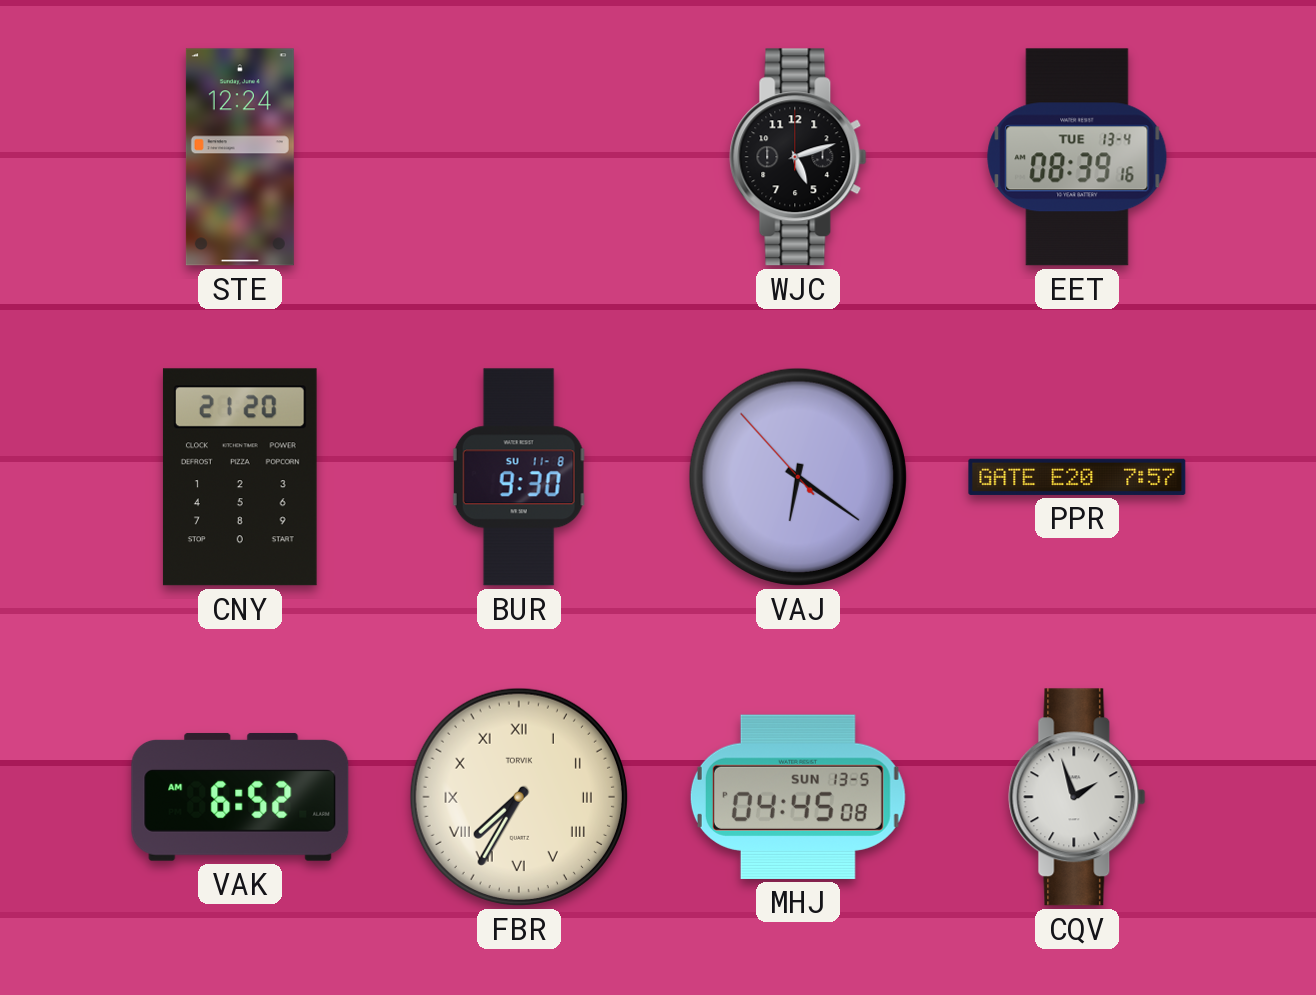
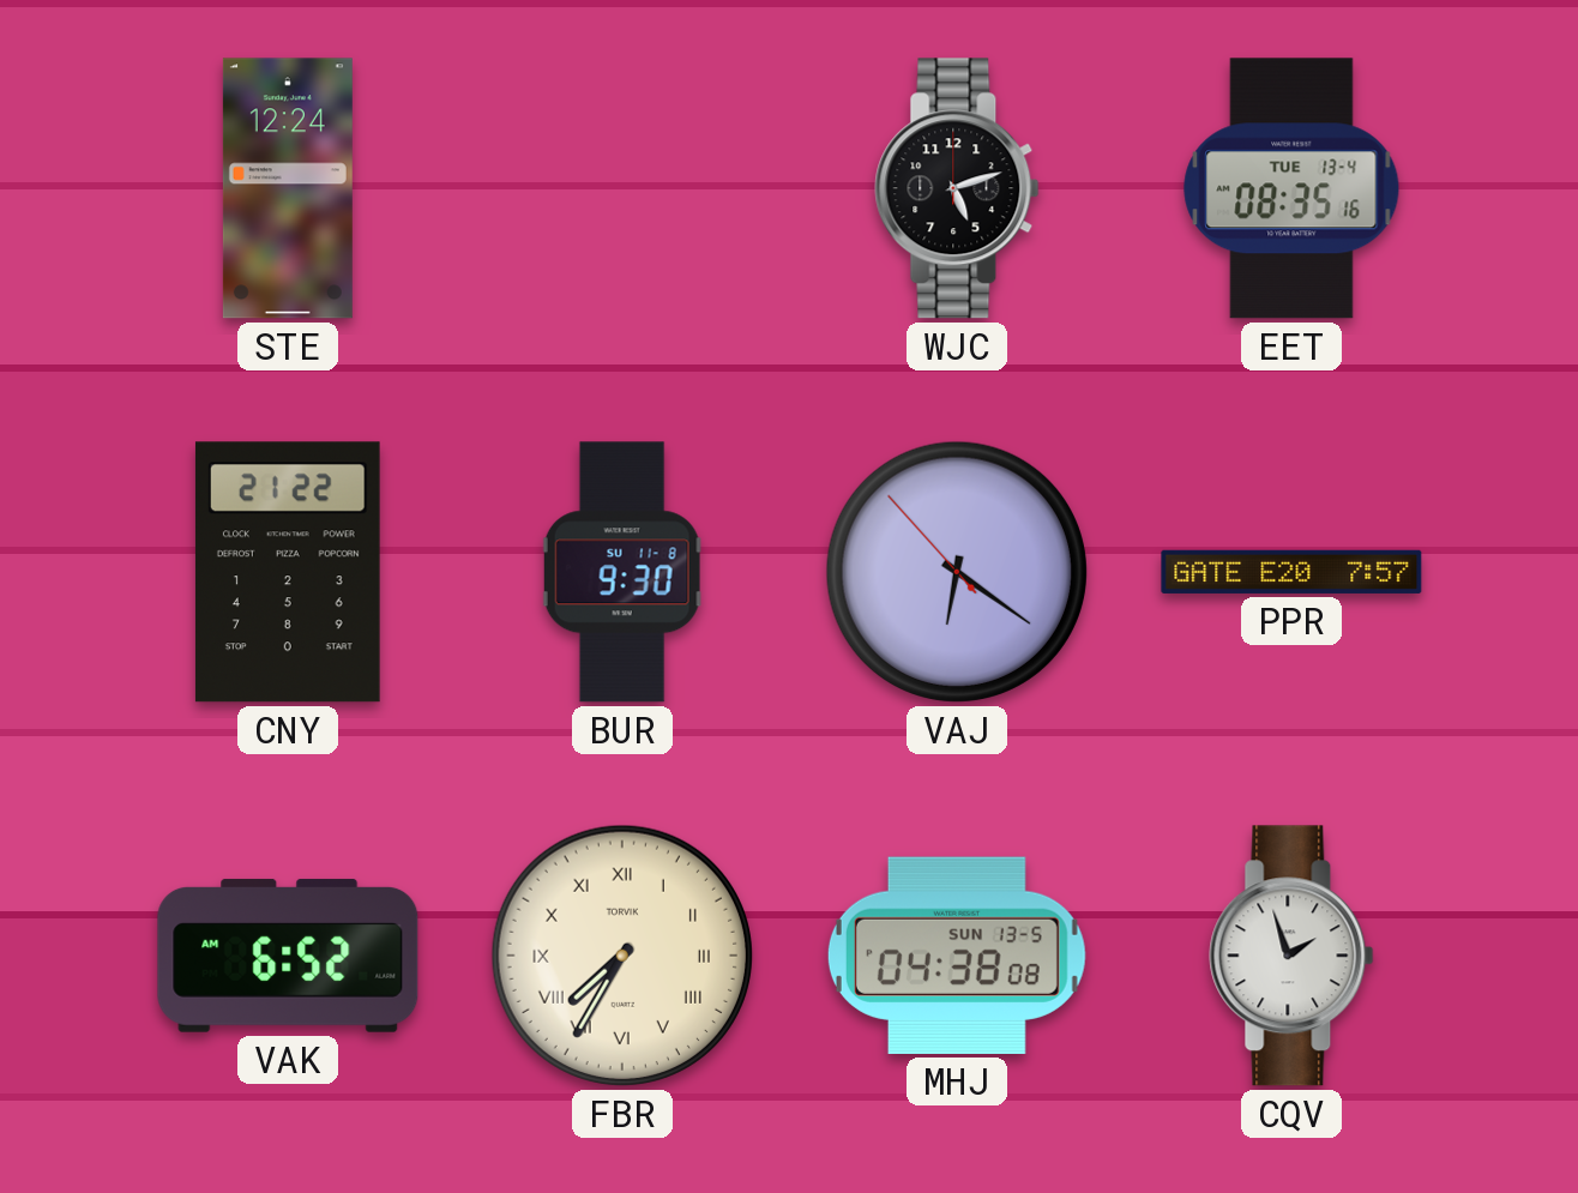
EET: 08:39 -> 08:35
CNY: 21:20 -> 21:22
MHJ: 04:45 -> 04:38
